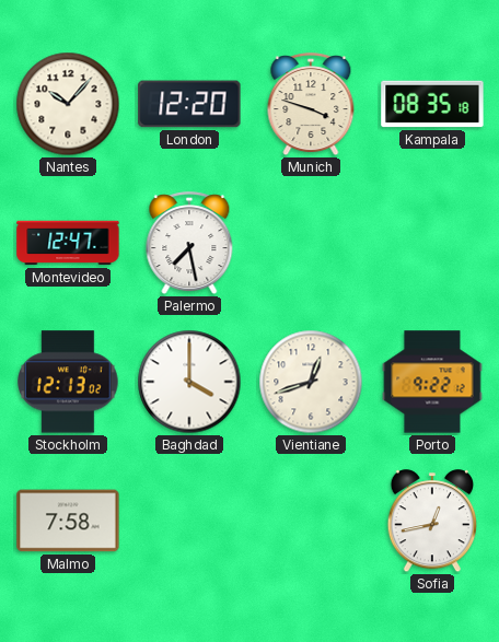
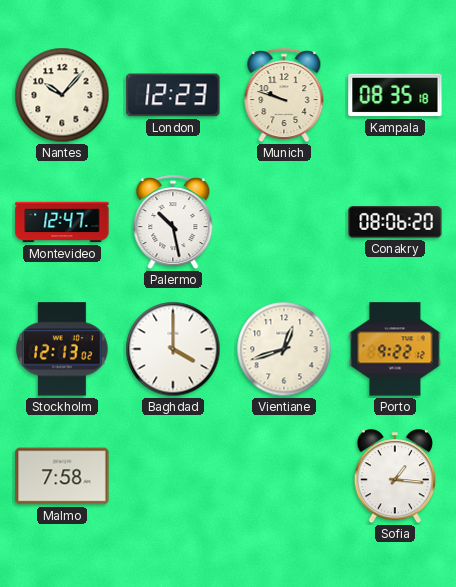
London: 12:20 -> 12:23
Munich: 3:48 -> 9:48
Palermo: 7:28 -> 10:28
Conakry: none -> 08:06
Sofia: 12:43 -> 1:16
